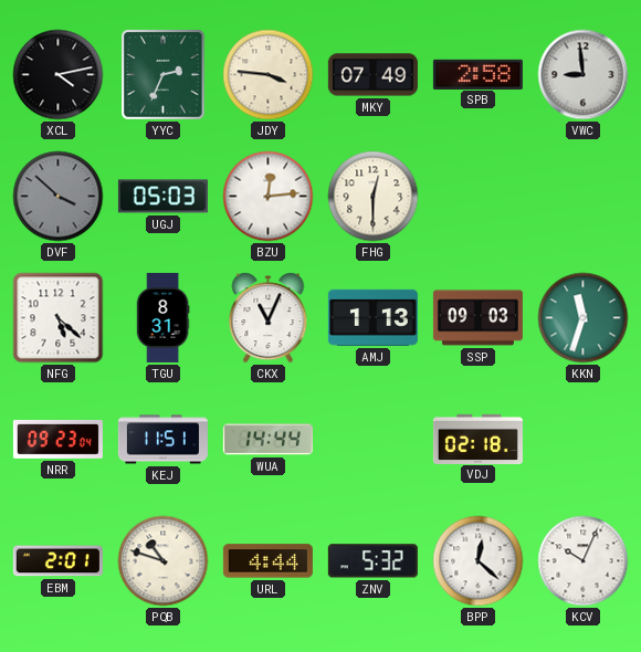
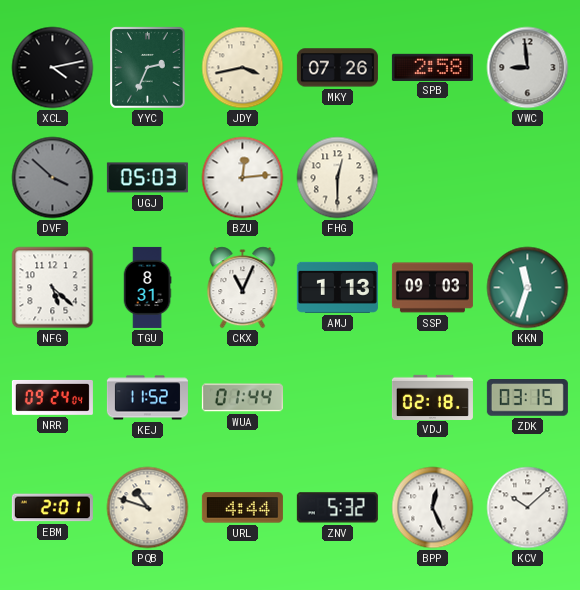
JDY: 3:46 -> 3:43
MKY: 07:49 -> 07:26
NRR: 09:23 -> 09:24
KEJ: 11:51 -> 11:52
WUA: 14:44 -> 01:44
ZDK: none -> 03:15
BPP: 12:22 -> 12:26
KCV: 10:04 -> 10:08
